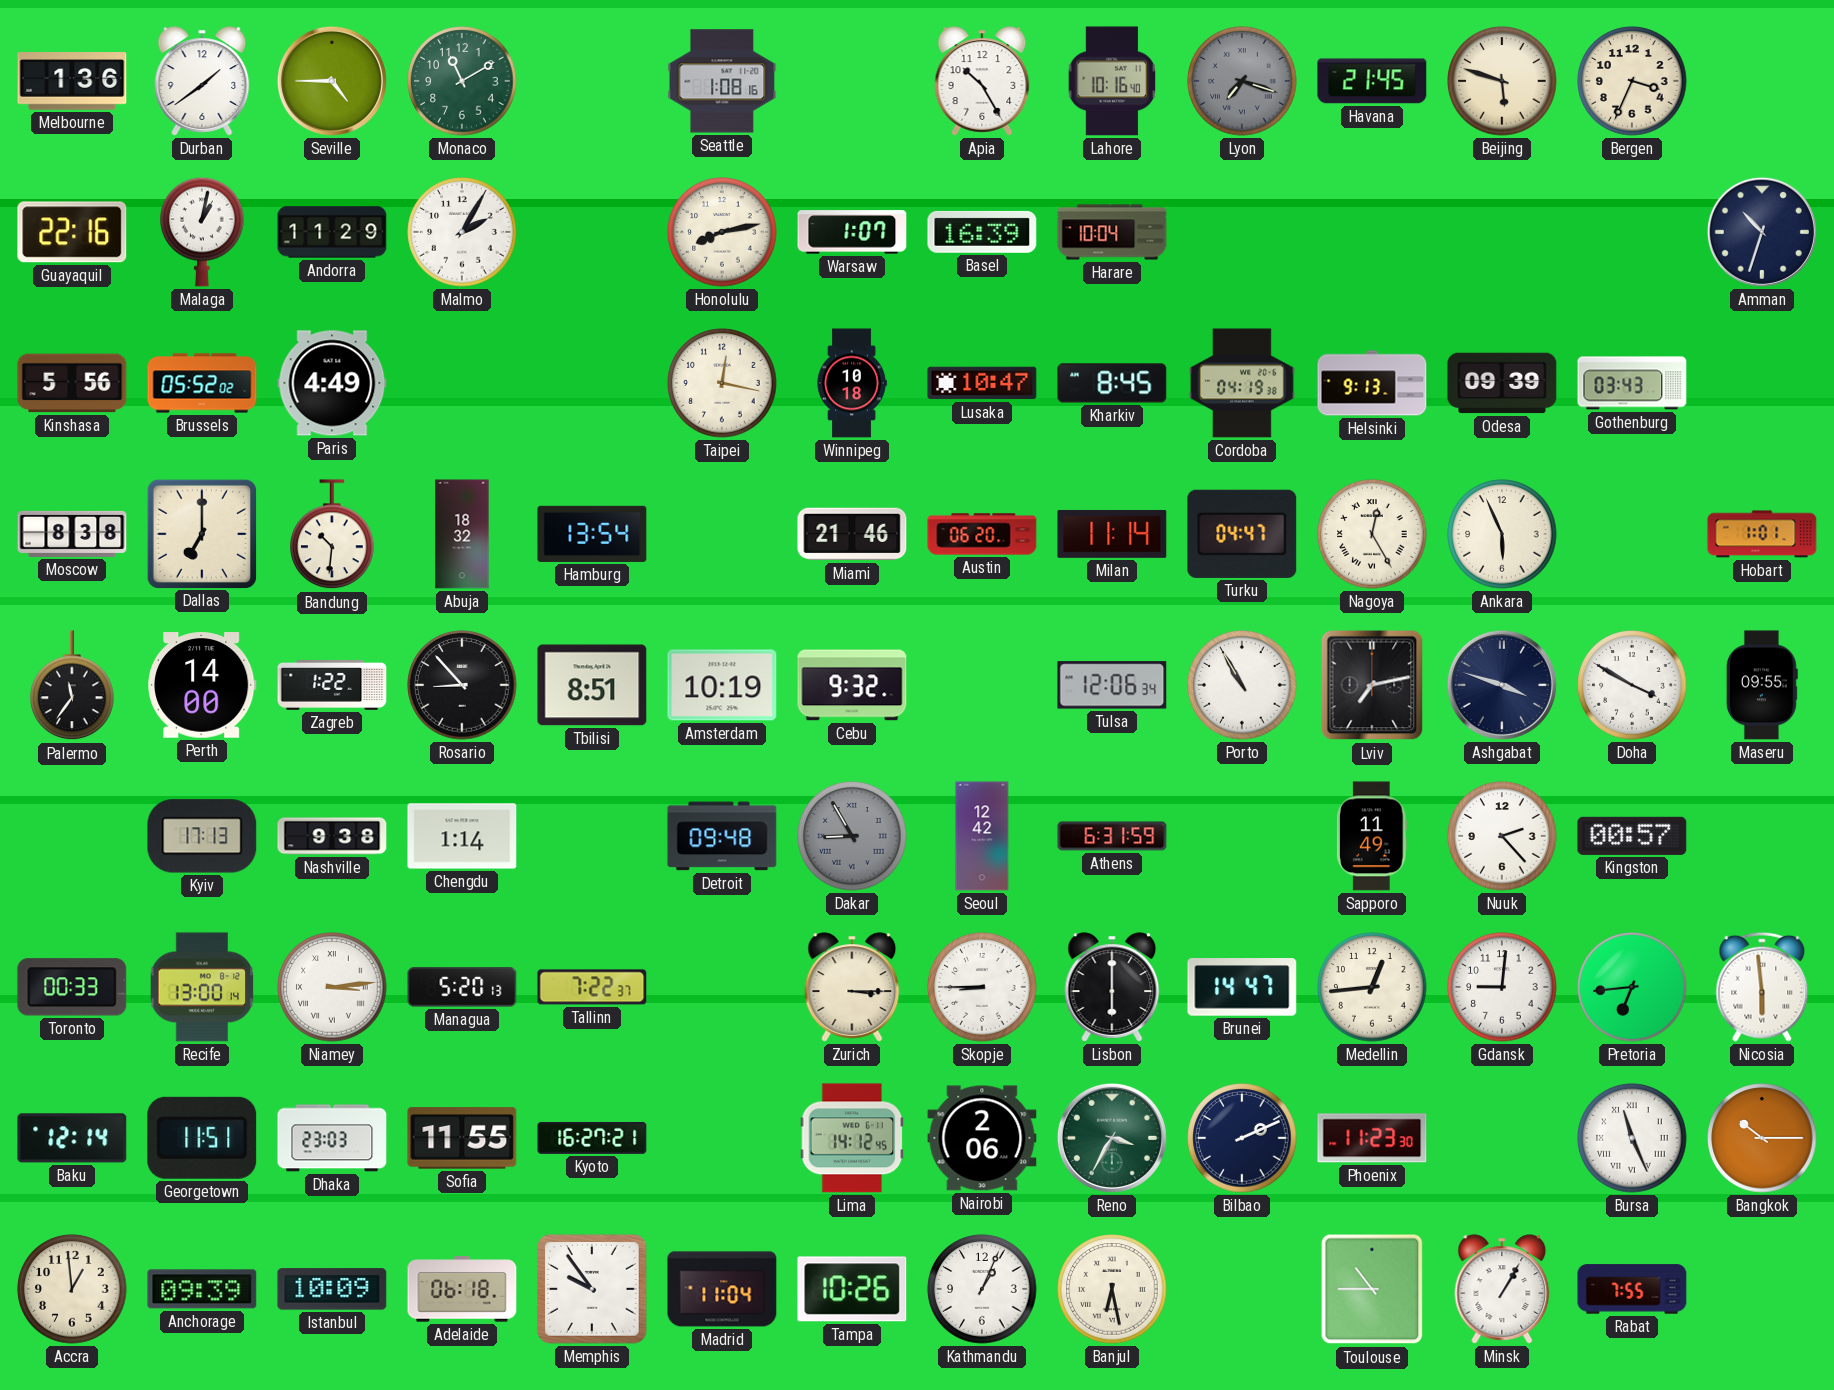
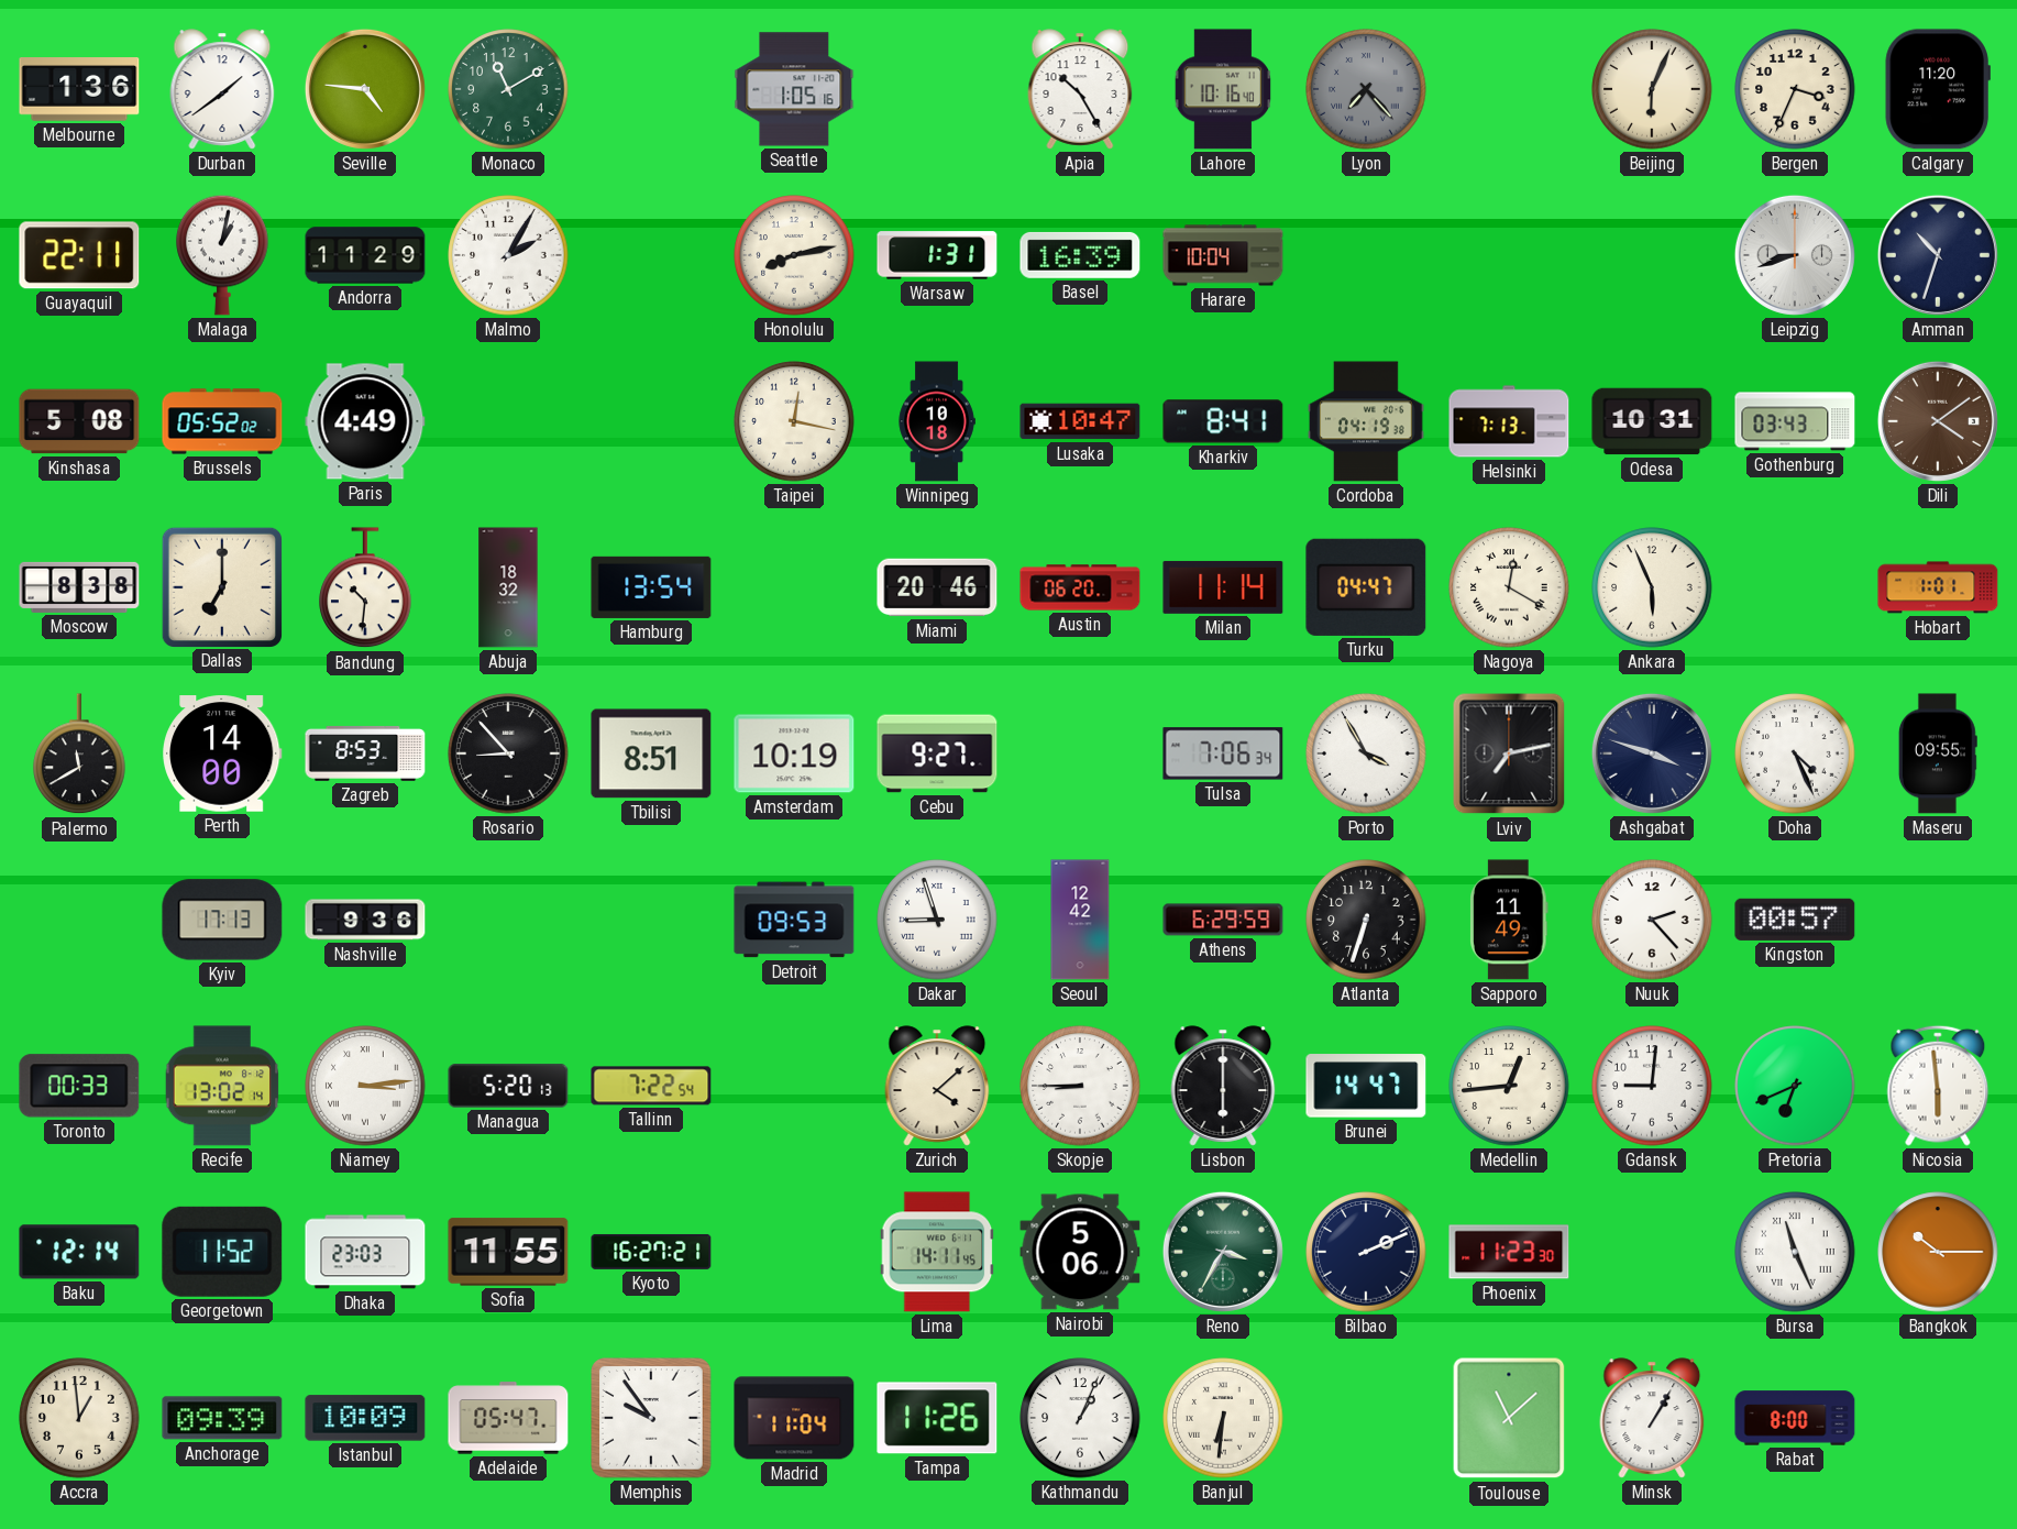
Seville: 4:45 -> 4:46
Seattle: 1:08 -> 1:05
Lyon: 7:18 -> 7:23
Havana: 21:45 -> none
Beijing: 5:48 -> 6:04
Calgary: none -> 11:20
Guayaquil: 22:16 -> 22:11
Warsaw: 1:07 -> 1:31
Leipzig: none -> 8:42
Kinshasa: 5:56 -> 5:08
Kharkiv: 8:45 -> 8:41
Helsinki: 9:13 -> 7:13
Odesa: 09:39 -> 10:31
Dili: none -> 4:09
Miami: 21:46 -> 20:46
Nagoya: 12:25 -> 12:20
Palermo: 11:36 -> 11:40
Zagreb: 1:22 -> 8:53
Cebu: 9:32 -> 9:27
Tulsa: 12:06 -> 7:06
Porto: 10:55 -> 3:55
Doha: 3:50 -> 4:26
Nashville: 9:38 -> 9:36
Chengdu: 1:14 -> none
Detroit: 09:48 -> 09:53
Dakar: 8:55 -> 8:57
Dakar dial: grey -> white
Athens: 6:31 -> 6:29
Atlanta: none -> 6:33
Recife: 13:00 -> 13:02
Tallinn: 7:22:37 -> 7:22:54
Zurich: 3:15 -> 4:08
Pretoria: 6:44 -> 6:41
Georgetown: 11:51 -> 11:52
Lima: 14:12 -> 14:11
Nairobi: 2:06 -> 5:06
Adelaide: 06:18 -> 05:47
Tampa: 10:26 -> 11:26
Banjul: 6:28 -> 6:31
Toulouse: 10:45 -> 11:08
Rabat: 7:55 -> 8:00
